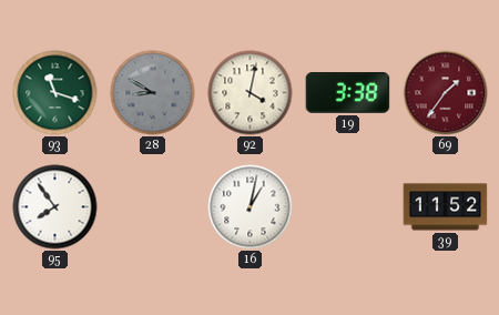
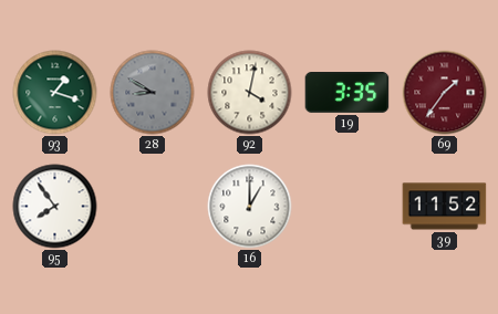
93: 11:18 -> 1:18
19: 3:38 -> 3:35
16: 1:02 -> 1:00
